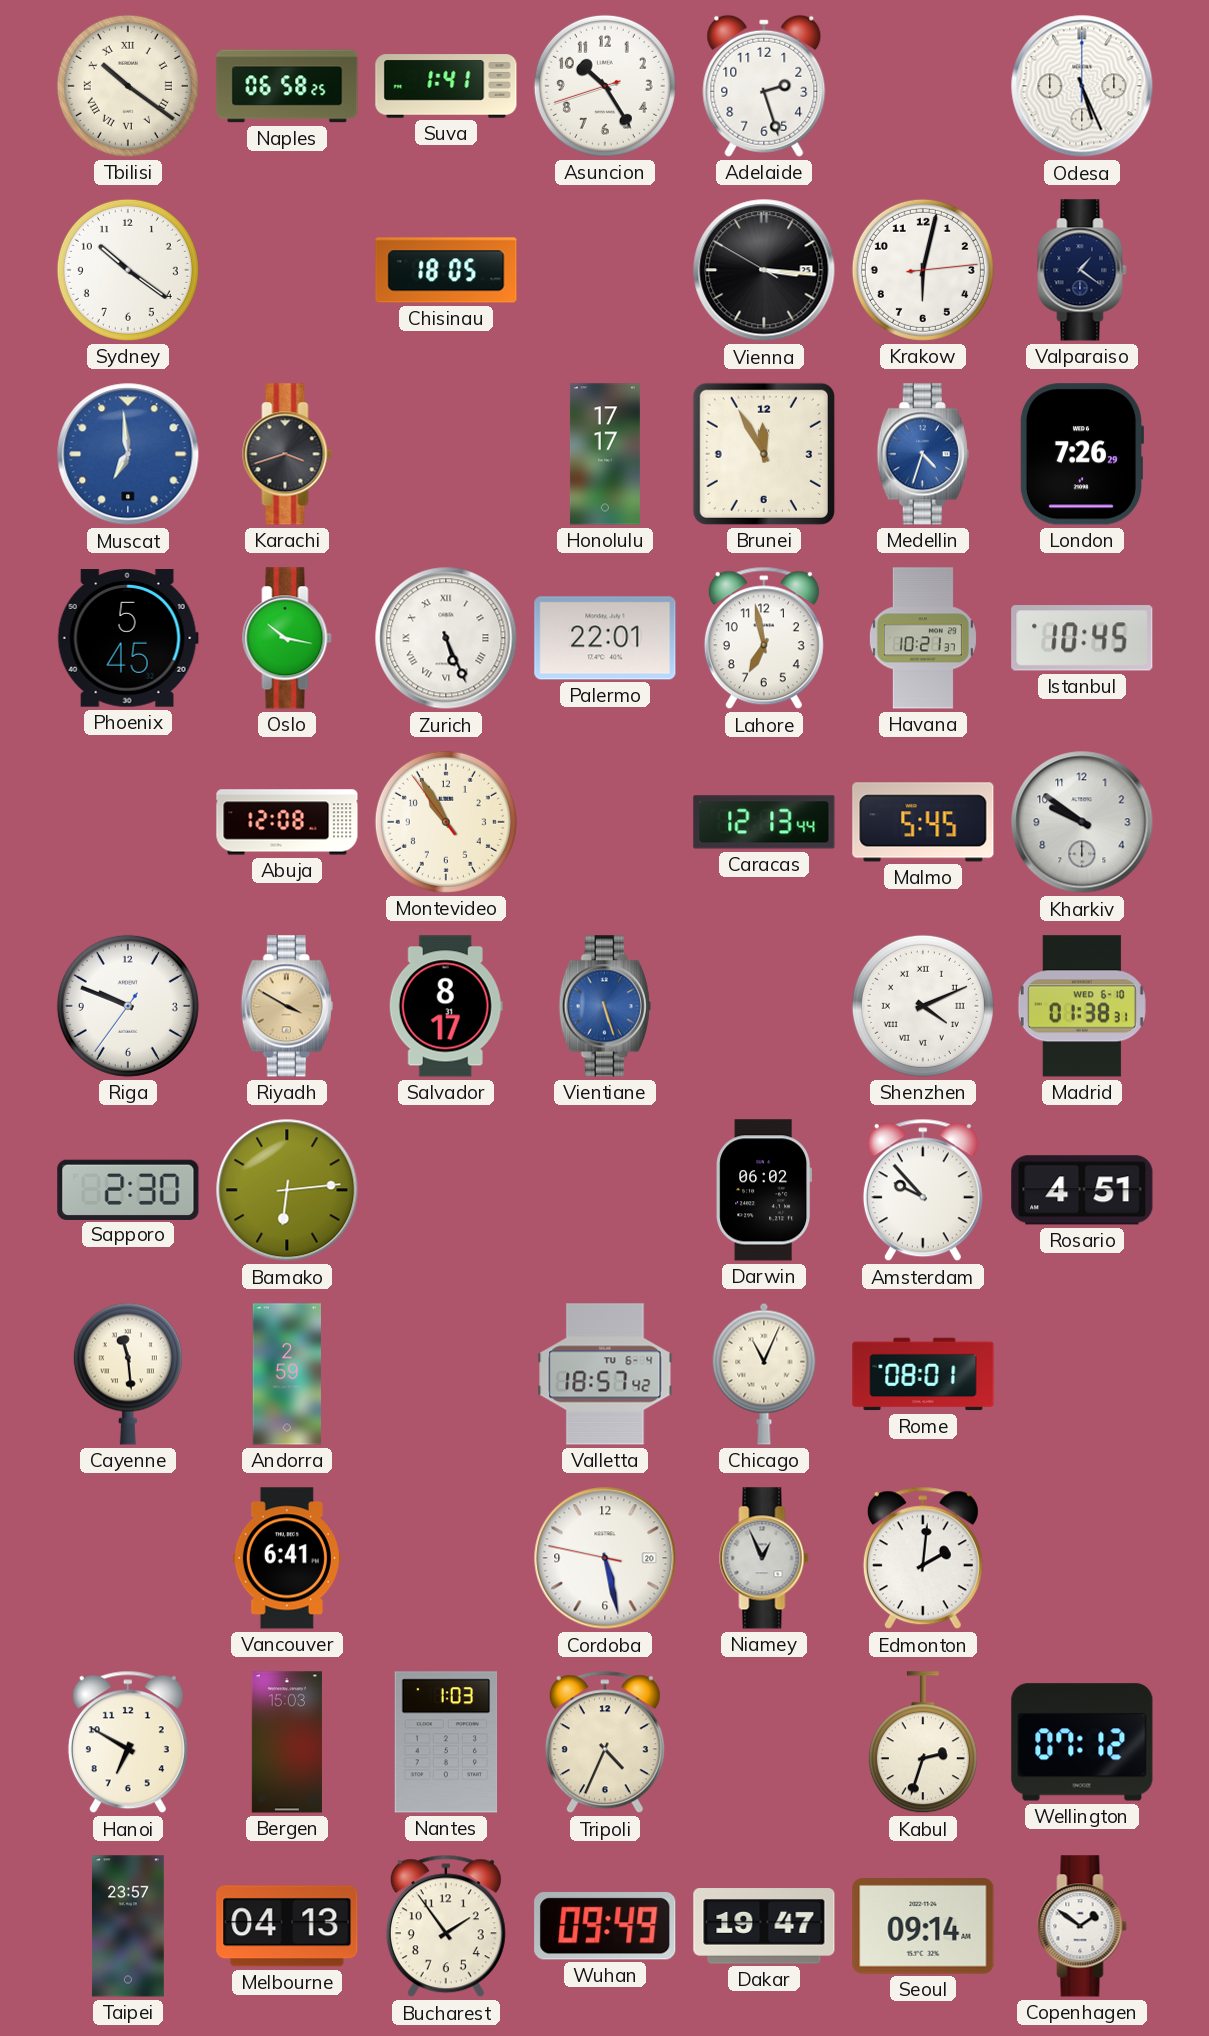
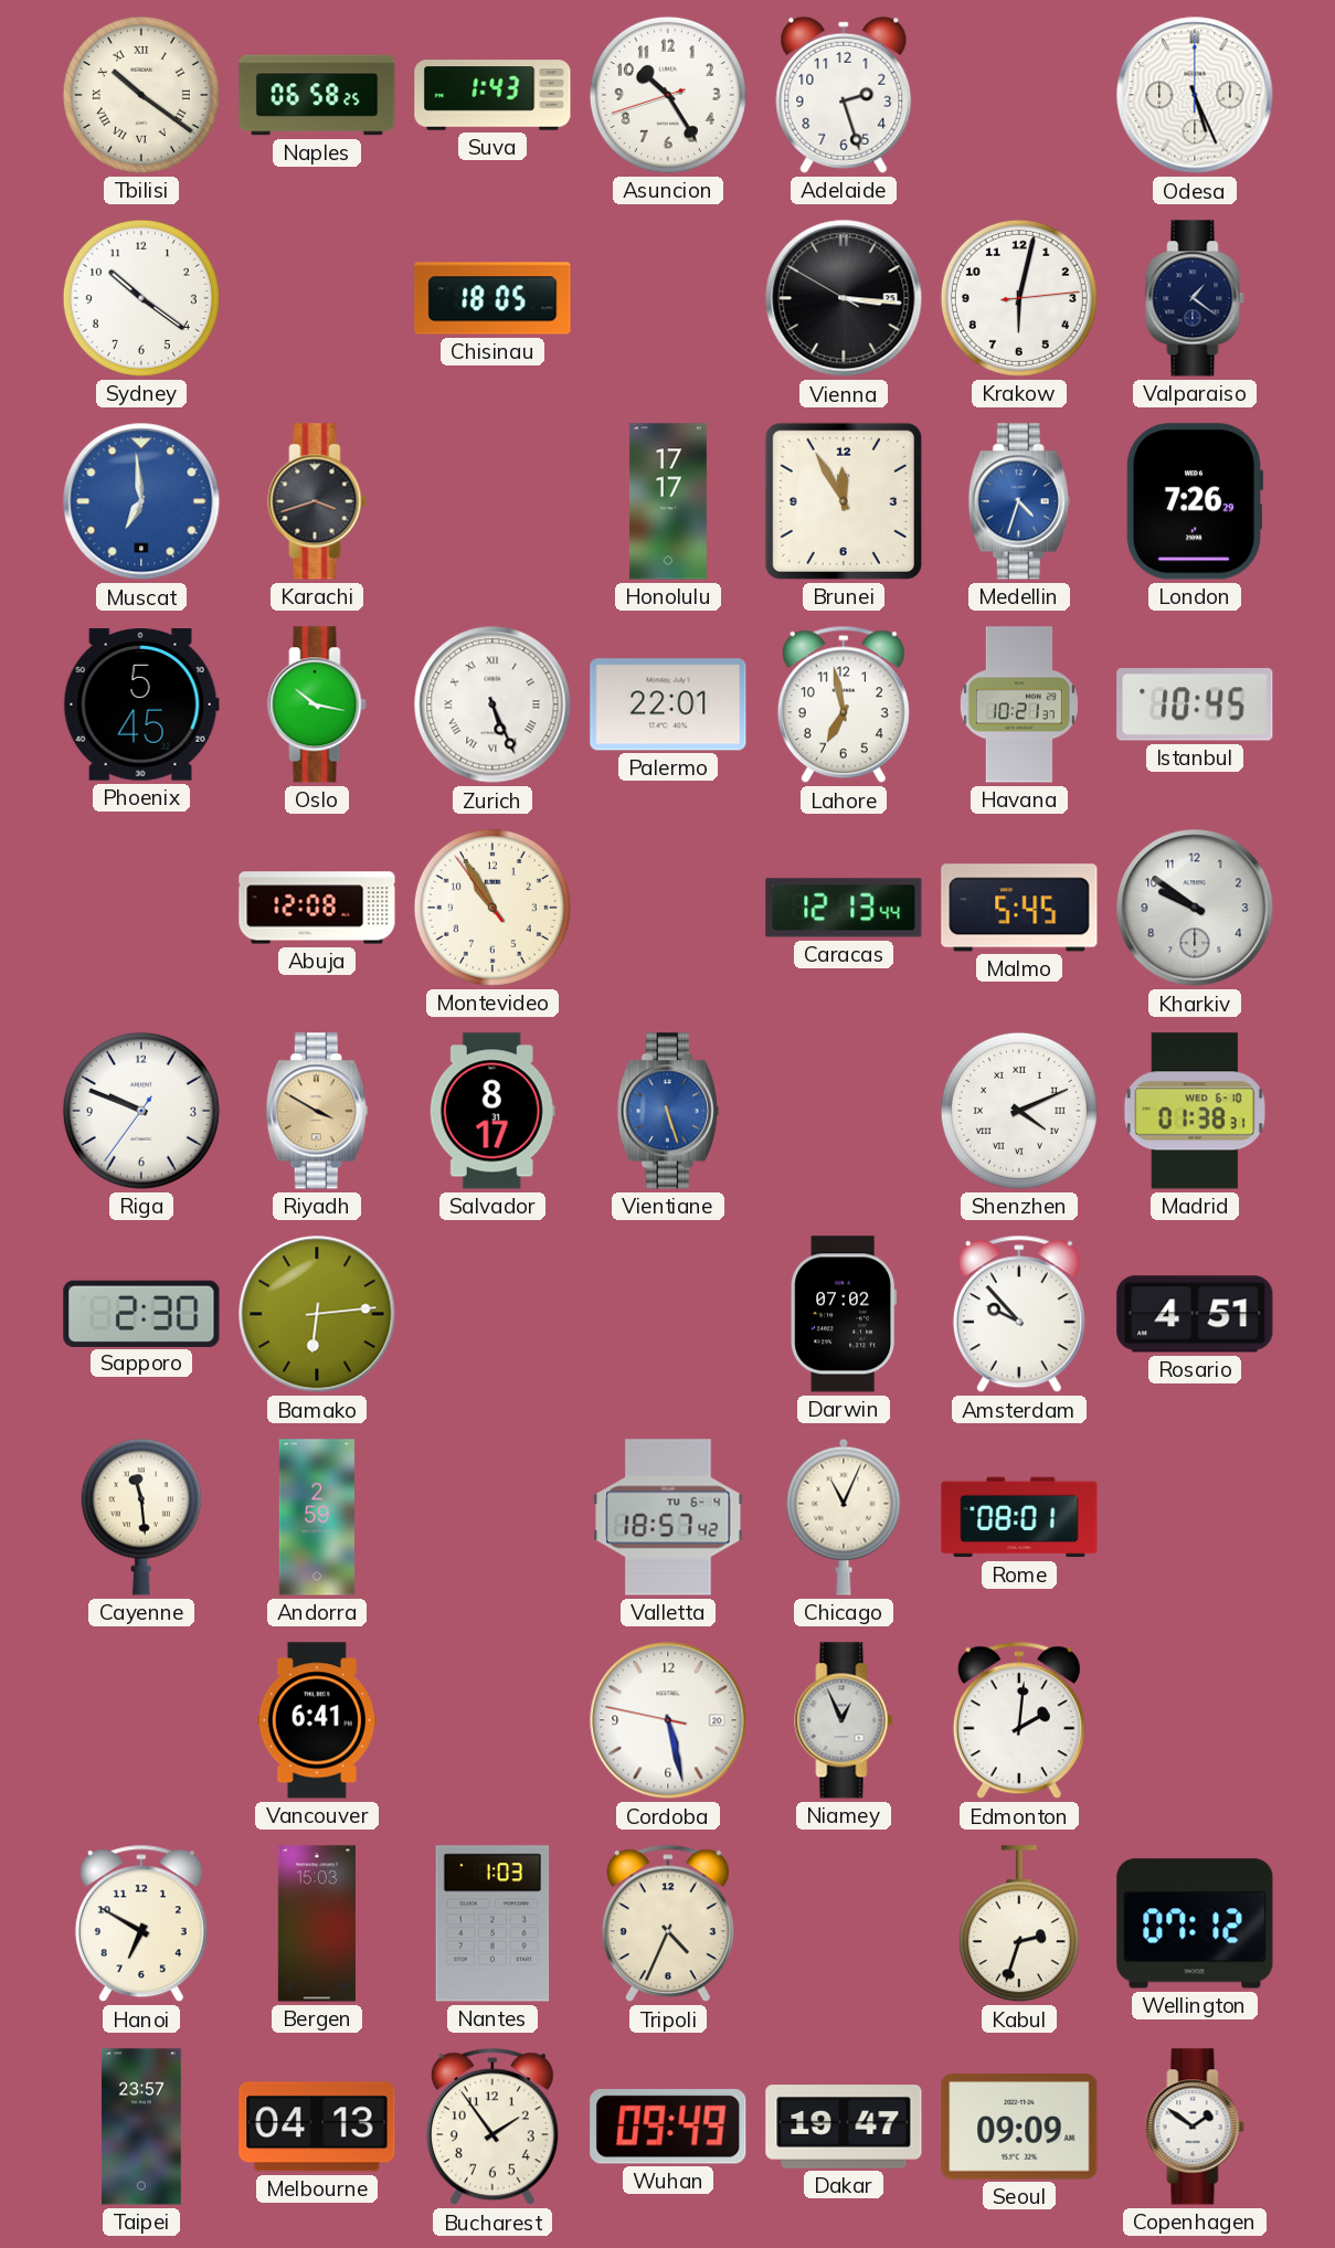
Suva: 1:41 -> 1:43
Darwin: 06:02 -> 07:02
Seoul: 09:14 -> 09:09
